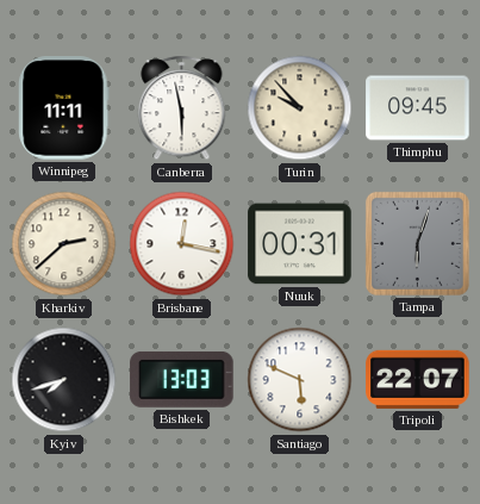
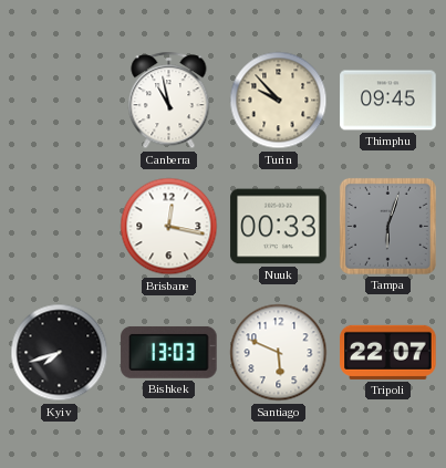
Winnipeg: 11:11 -> none
Canberra: 5:58 -> 10:58
Kharkiv: 2:38 -> none
Nuuk: 00:31 -> 00:33
